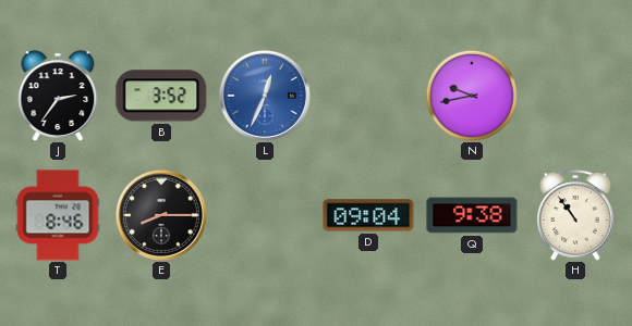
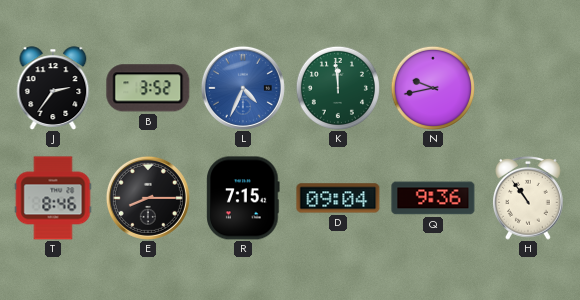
L: 12:34 -> 4:34
K: none -> 11:59
R: none -> 7:15
Q: 9:38 -> 9:36
